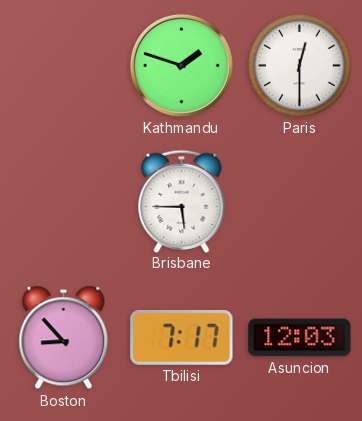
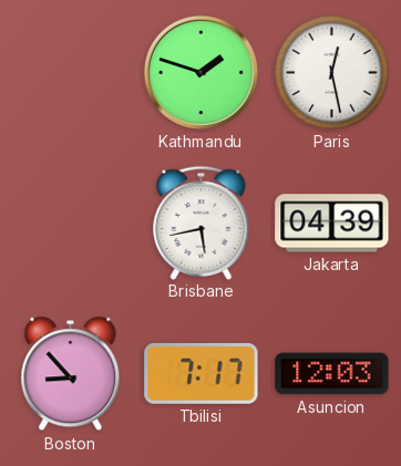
Paris: 12:30 -> 12:28
Brisbane: 5:45 -> 5:43
Jakarta: none -> 04:39
